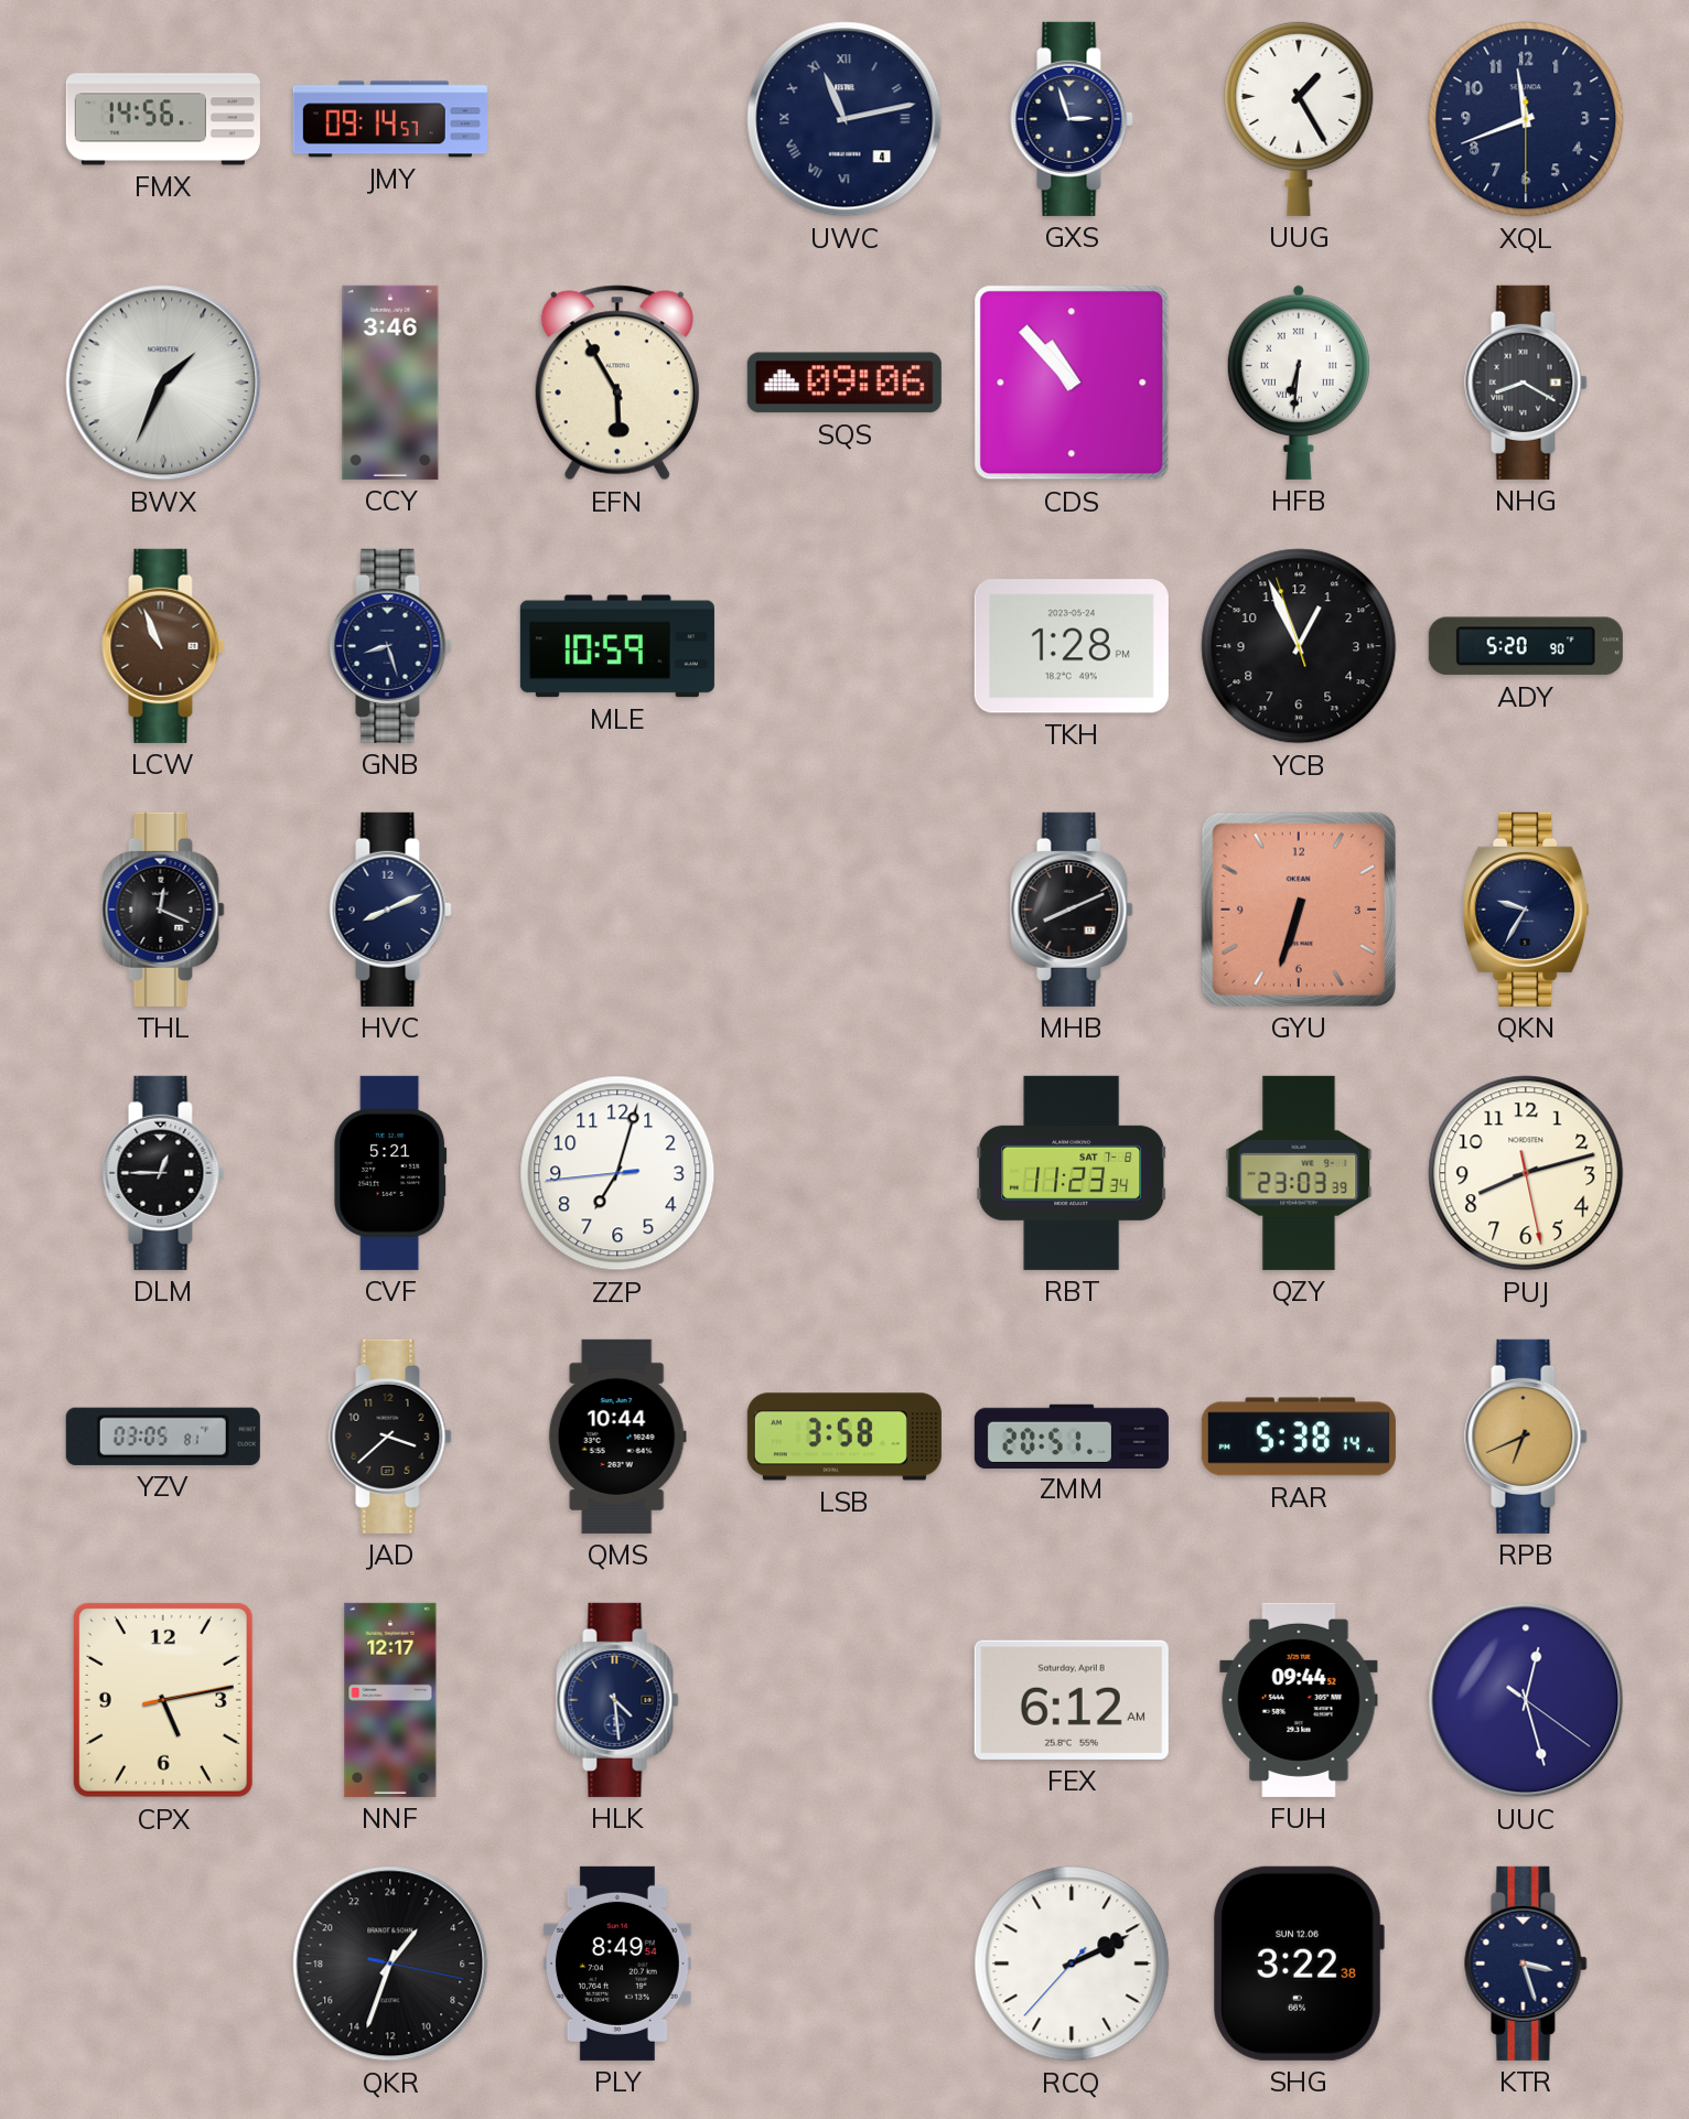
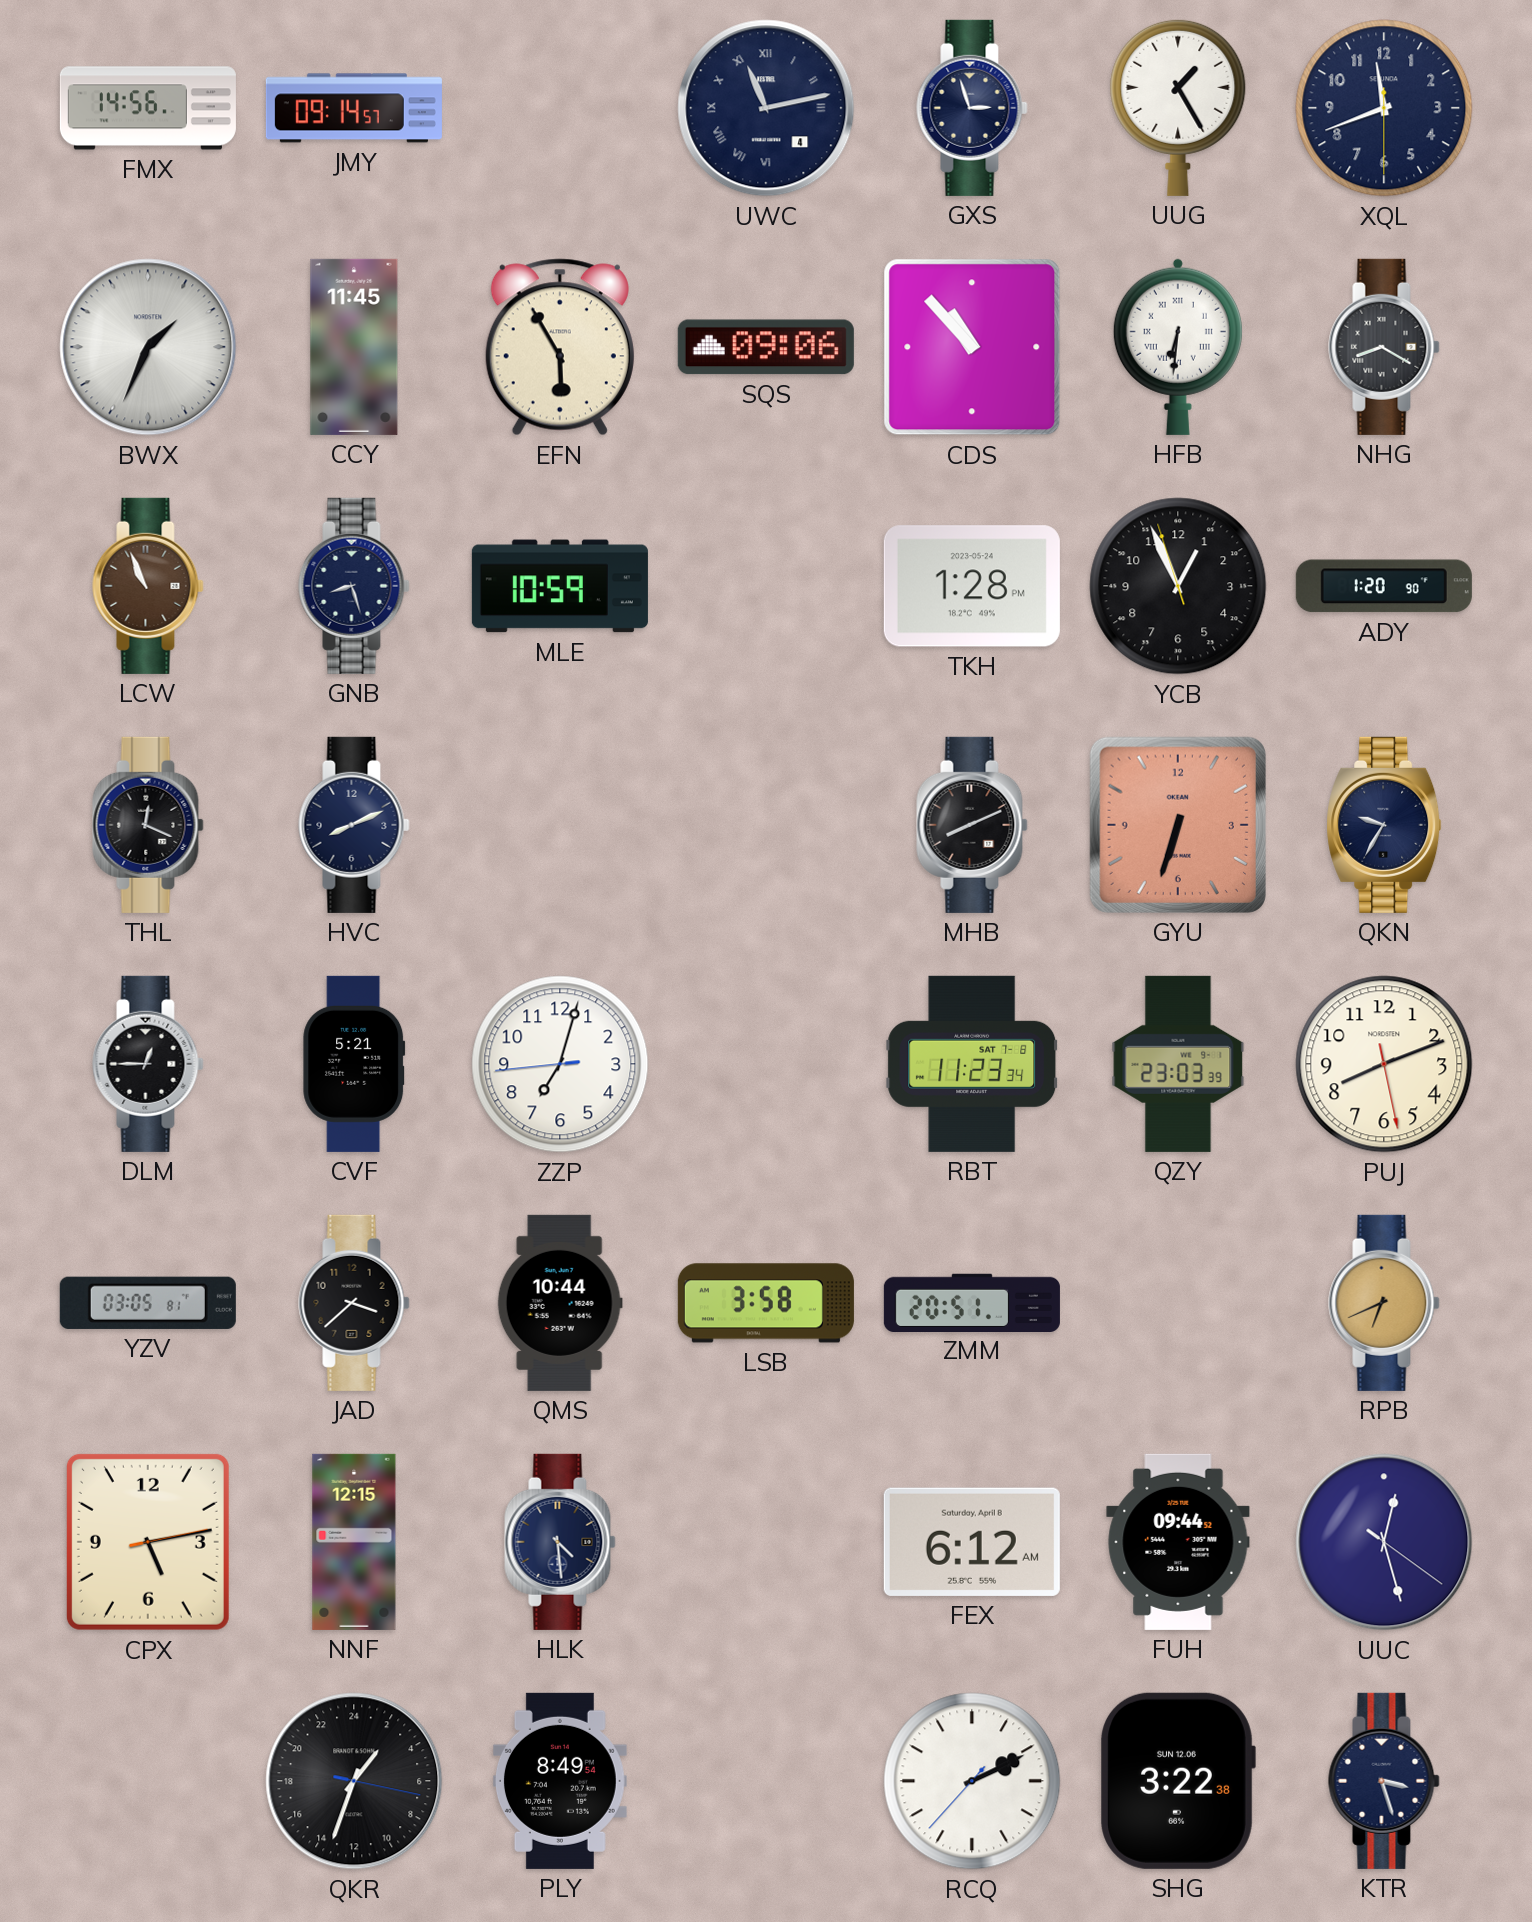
CCY: 3:46 -> 11:45
ADY: 5:20 -> 1:20
PUJ: 8:12 -> 8:11
RAR: 5:38 -> none
NNF: 12:17 -> 12:15
